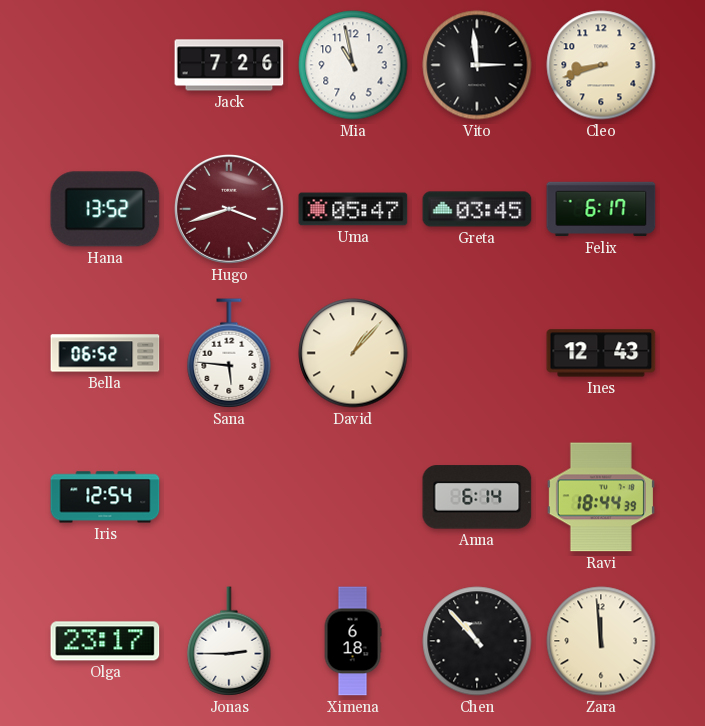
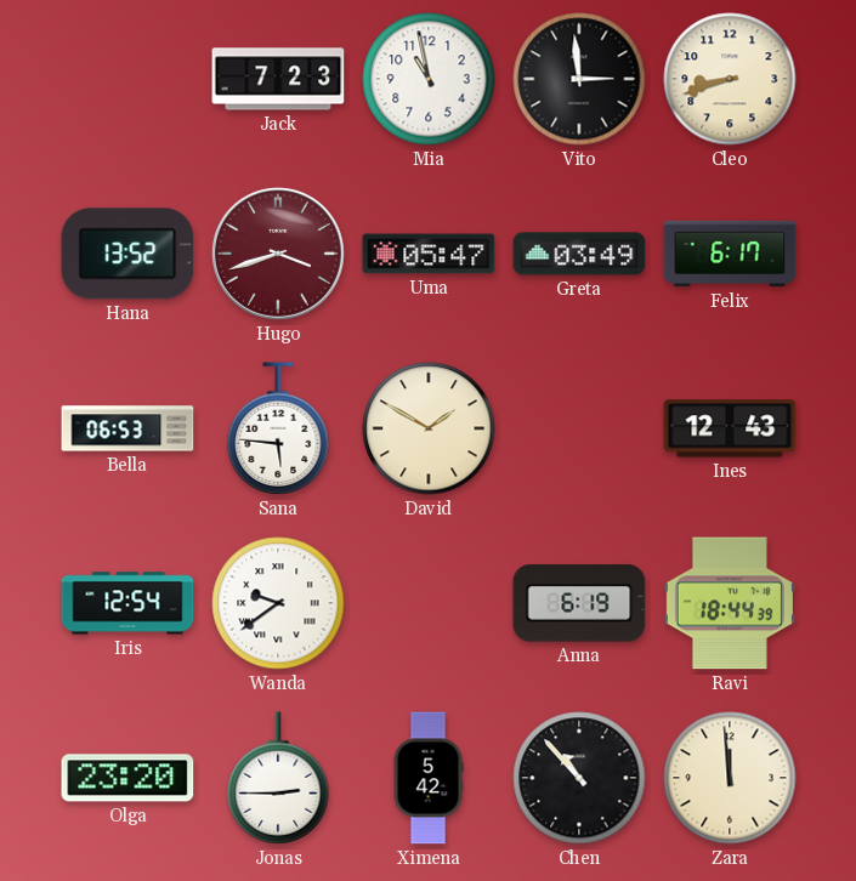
Jack: 7:26 -> 7:23
Greta: 03:45 -> 03:49
Bella: 06:52 -> 06:53
David: 1:07 -> 1:50
Wanda: none -> 9:39
Anna: 6:14 -> 6:19
Olga: 23:17 -> 23:20
Ximena: 6:18 -> 5:42
